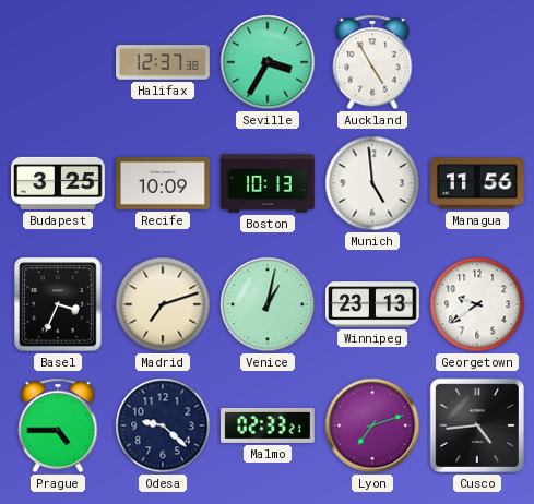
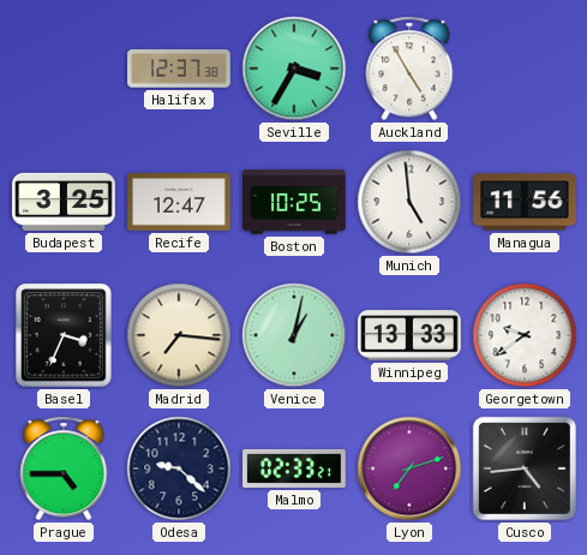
Recife: 10:09 -> 12:47
Boston: 10:13 -> 10:25
Madrid: 7:12 -> 7:16
Winnipeg: 23:13 -> 13:33
